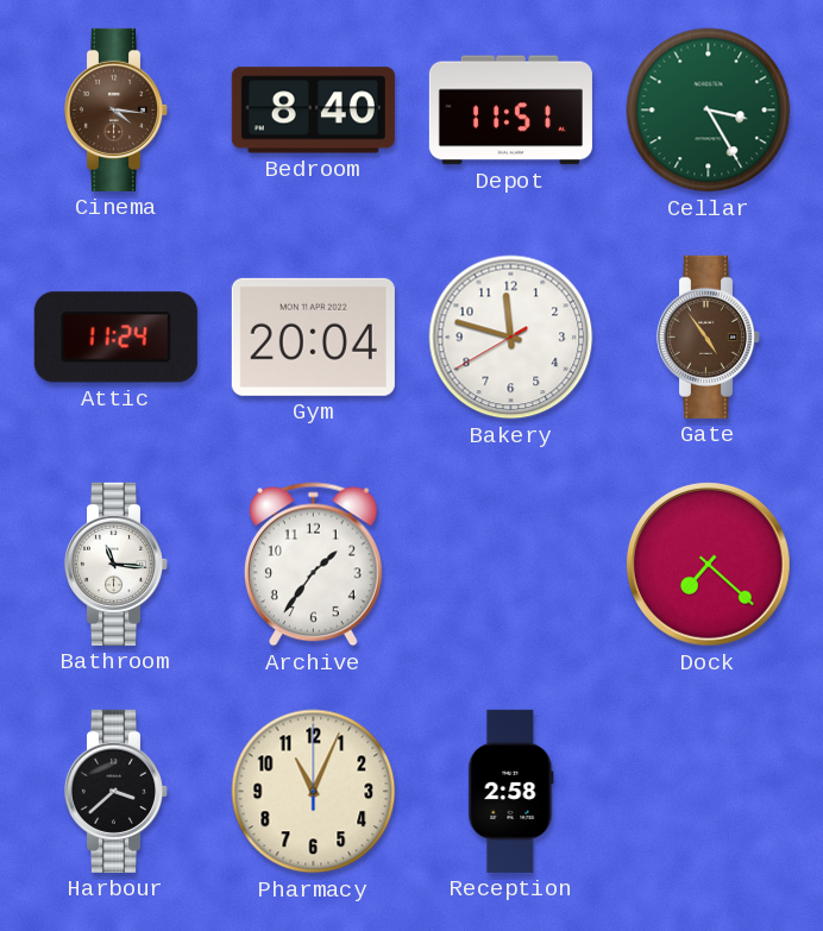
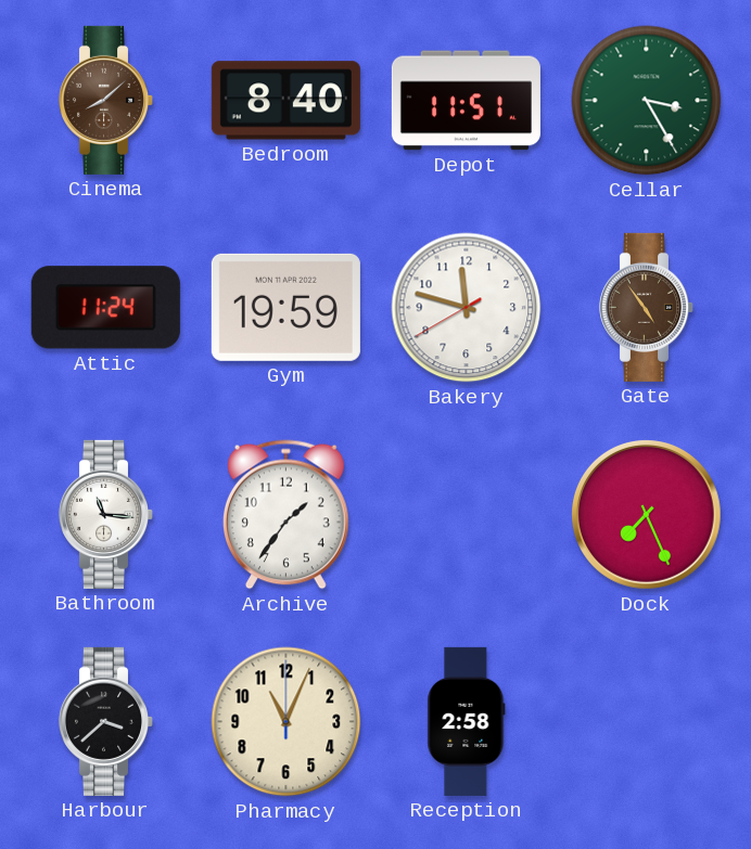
Cinema: 4:16 -> 8:08
Gym: 20:04 -> 19:59
Dock: 7:22 -> 7:26
